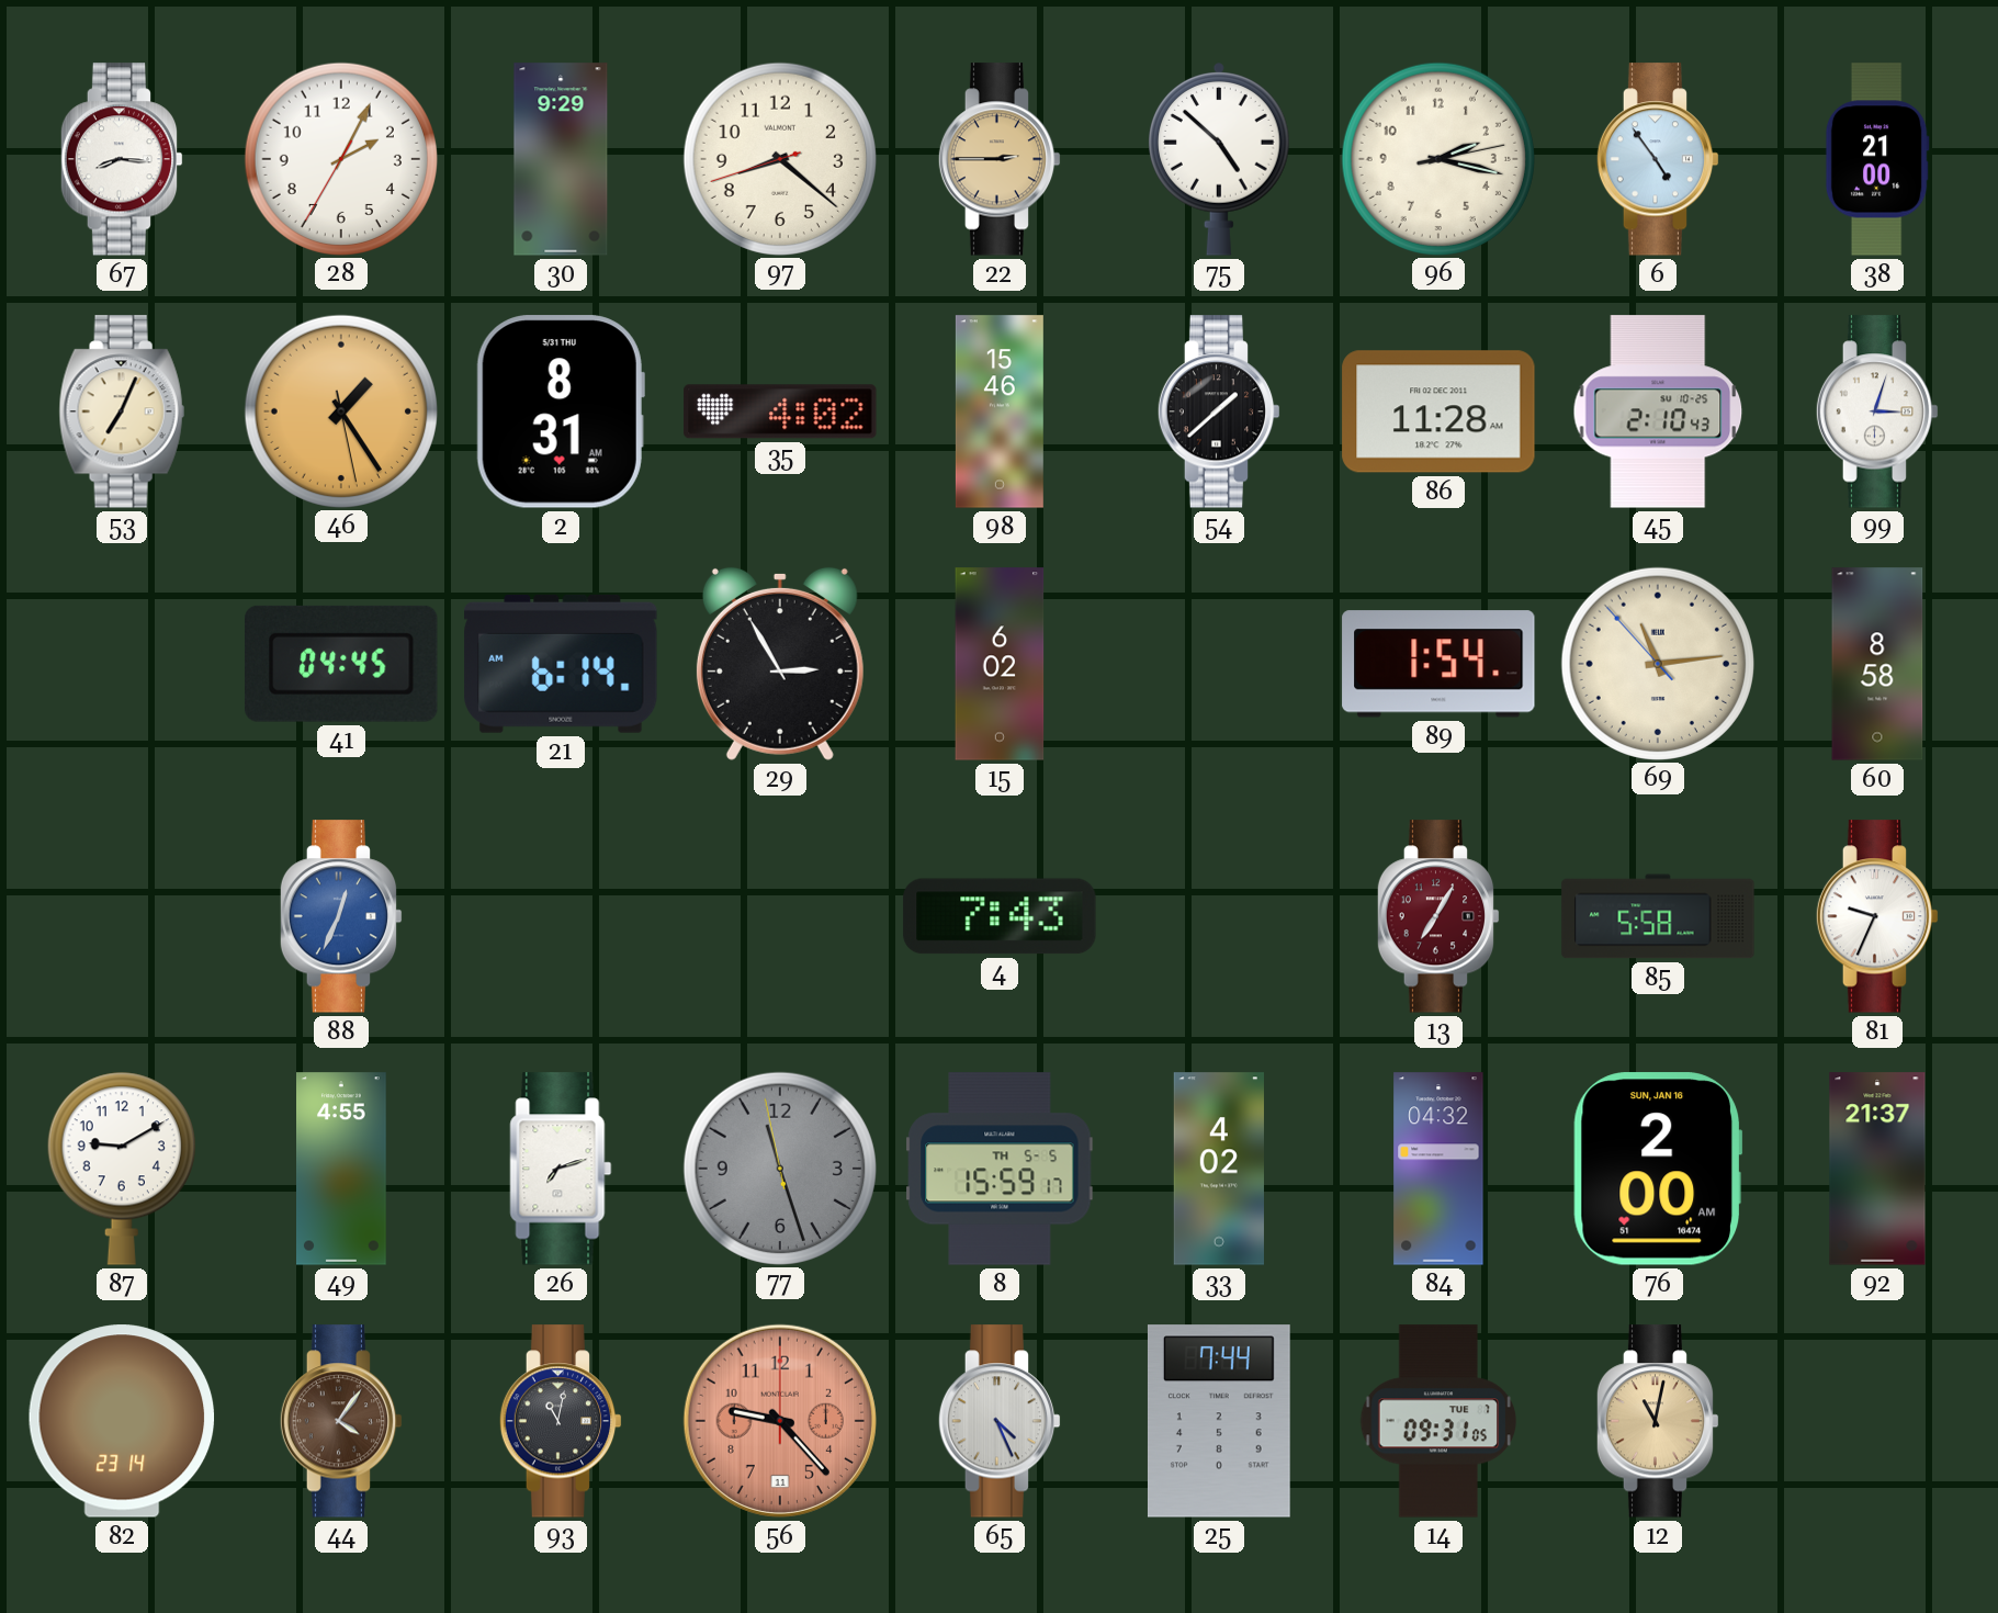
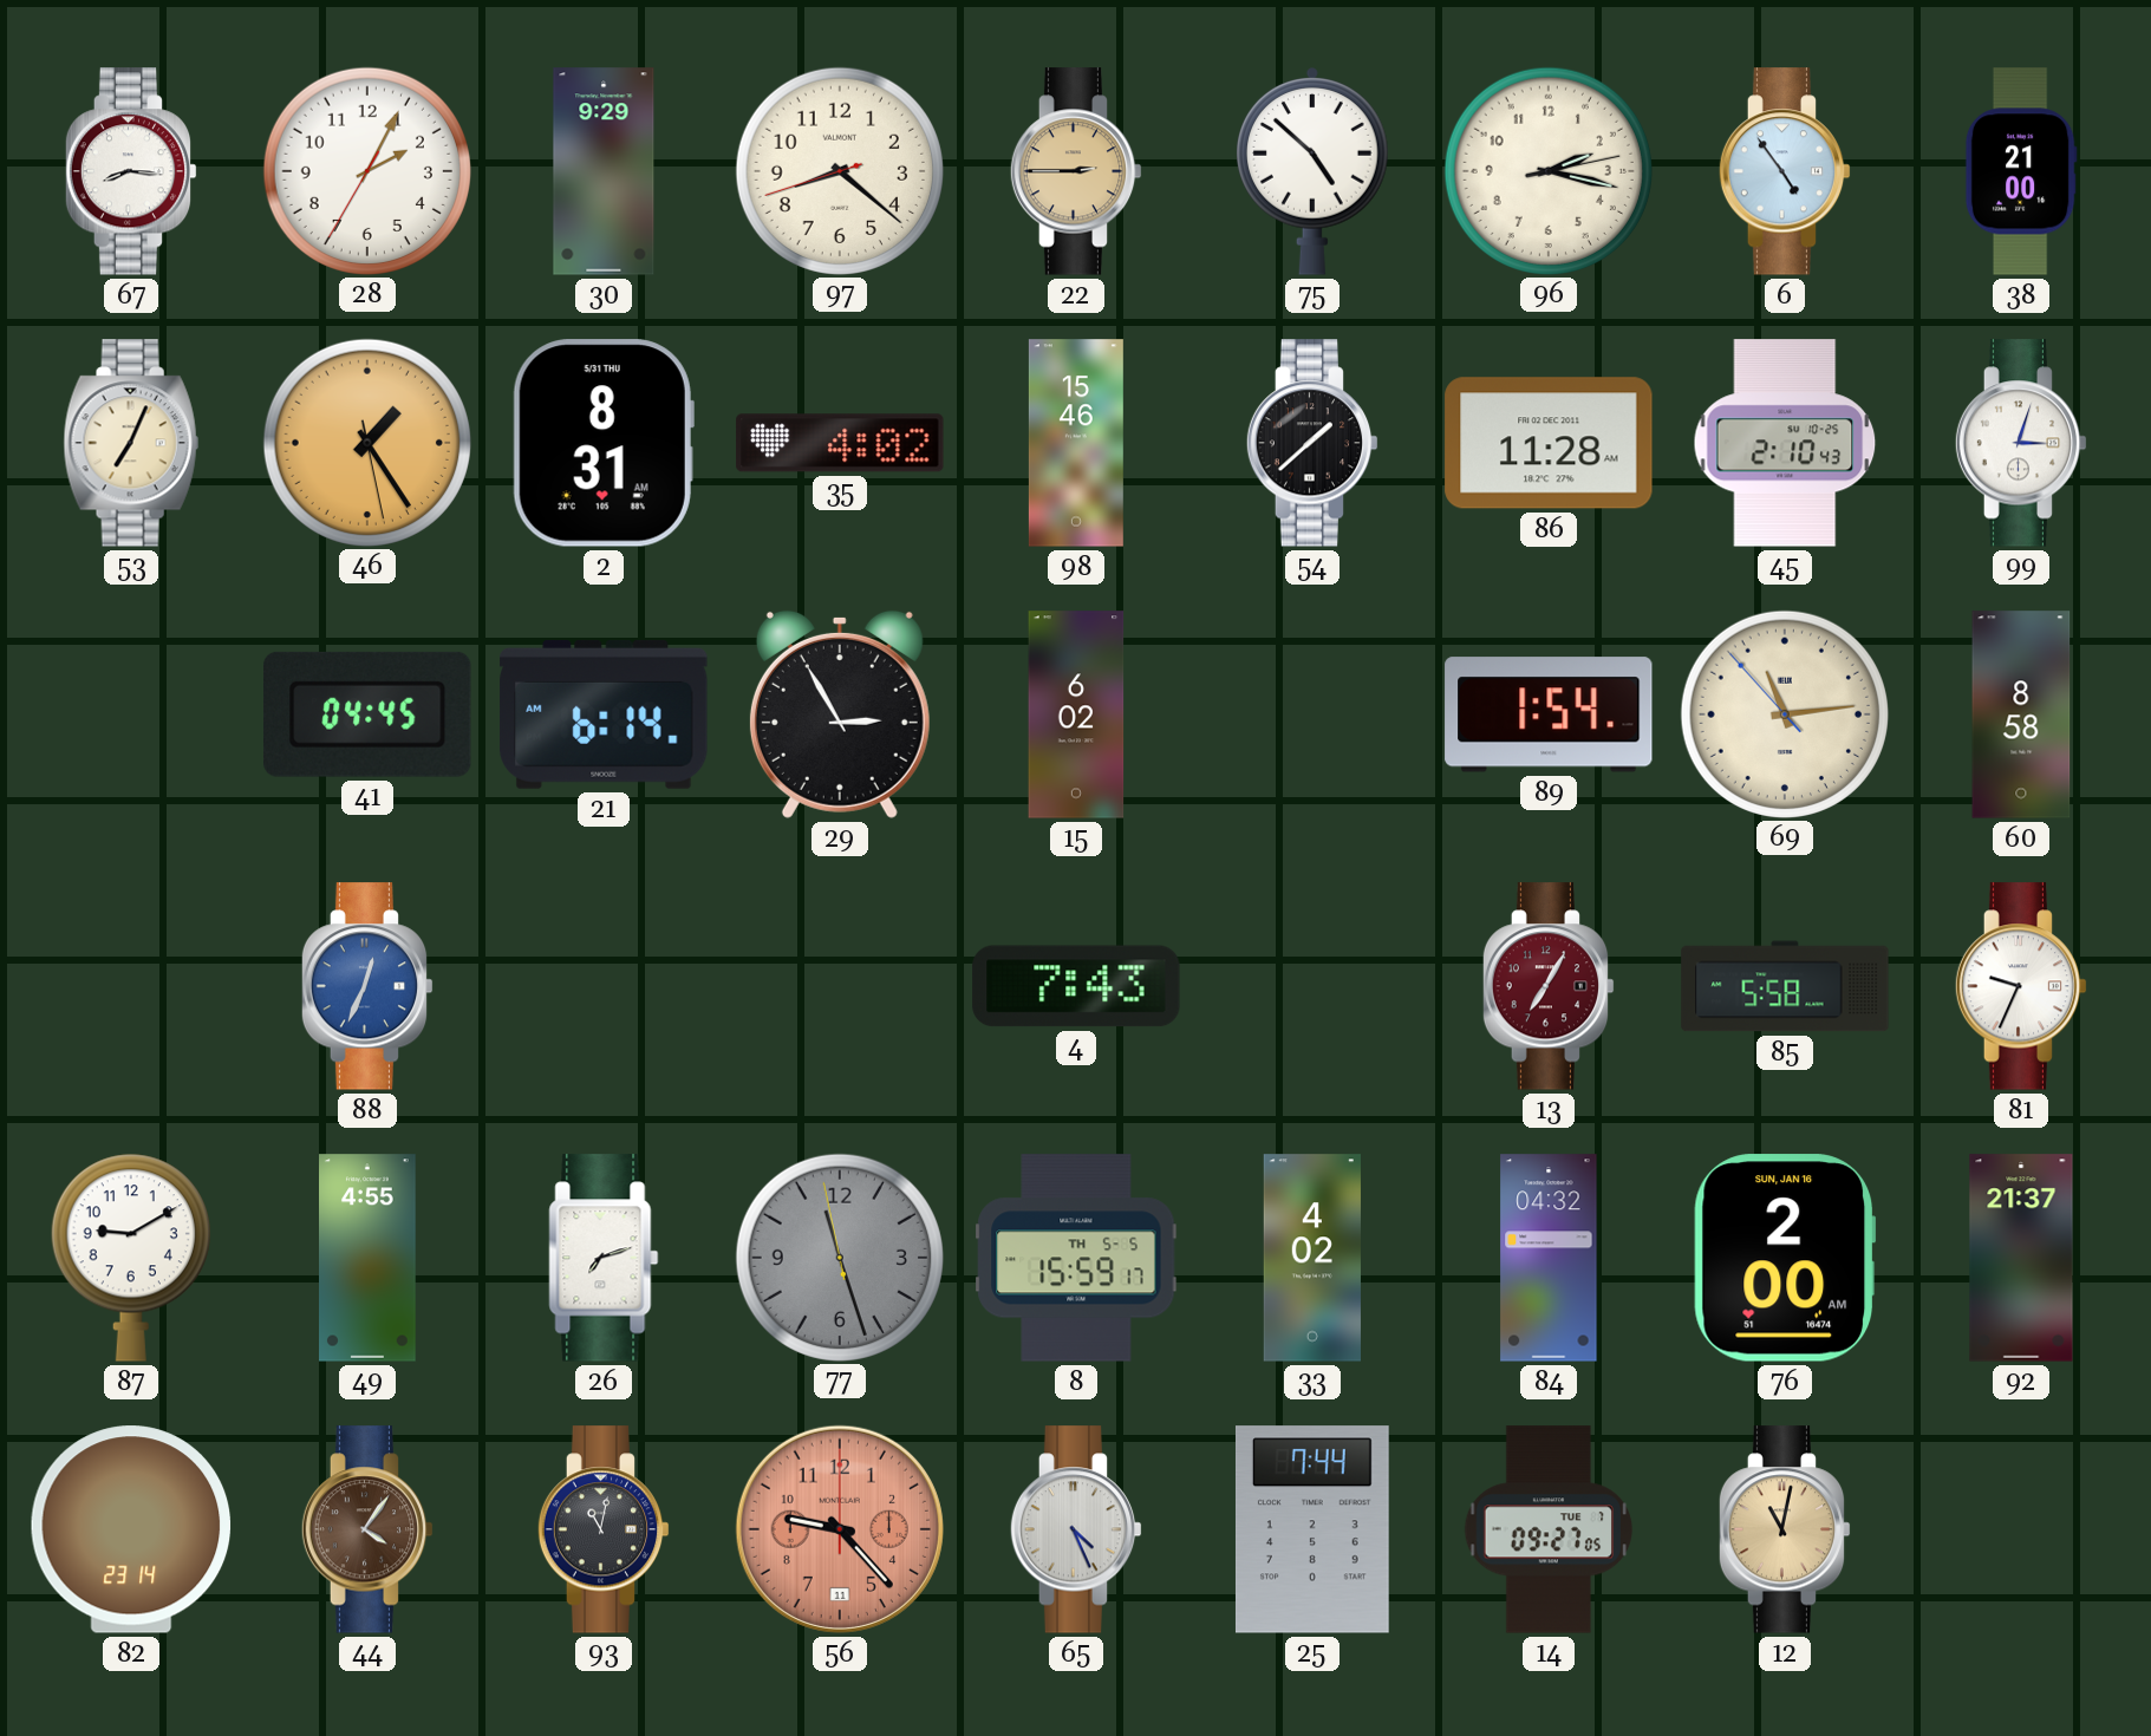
14: 09:31 -> 09:27
